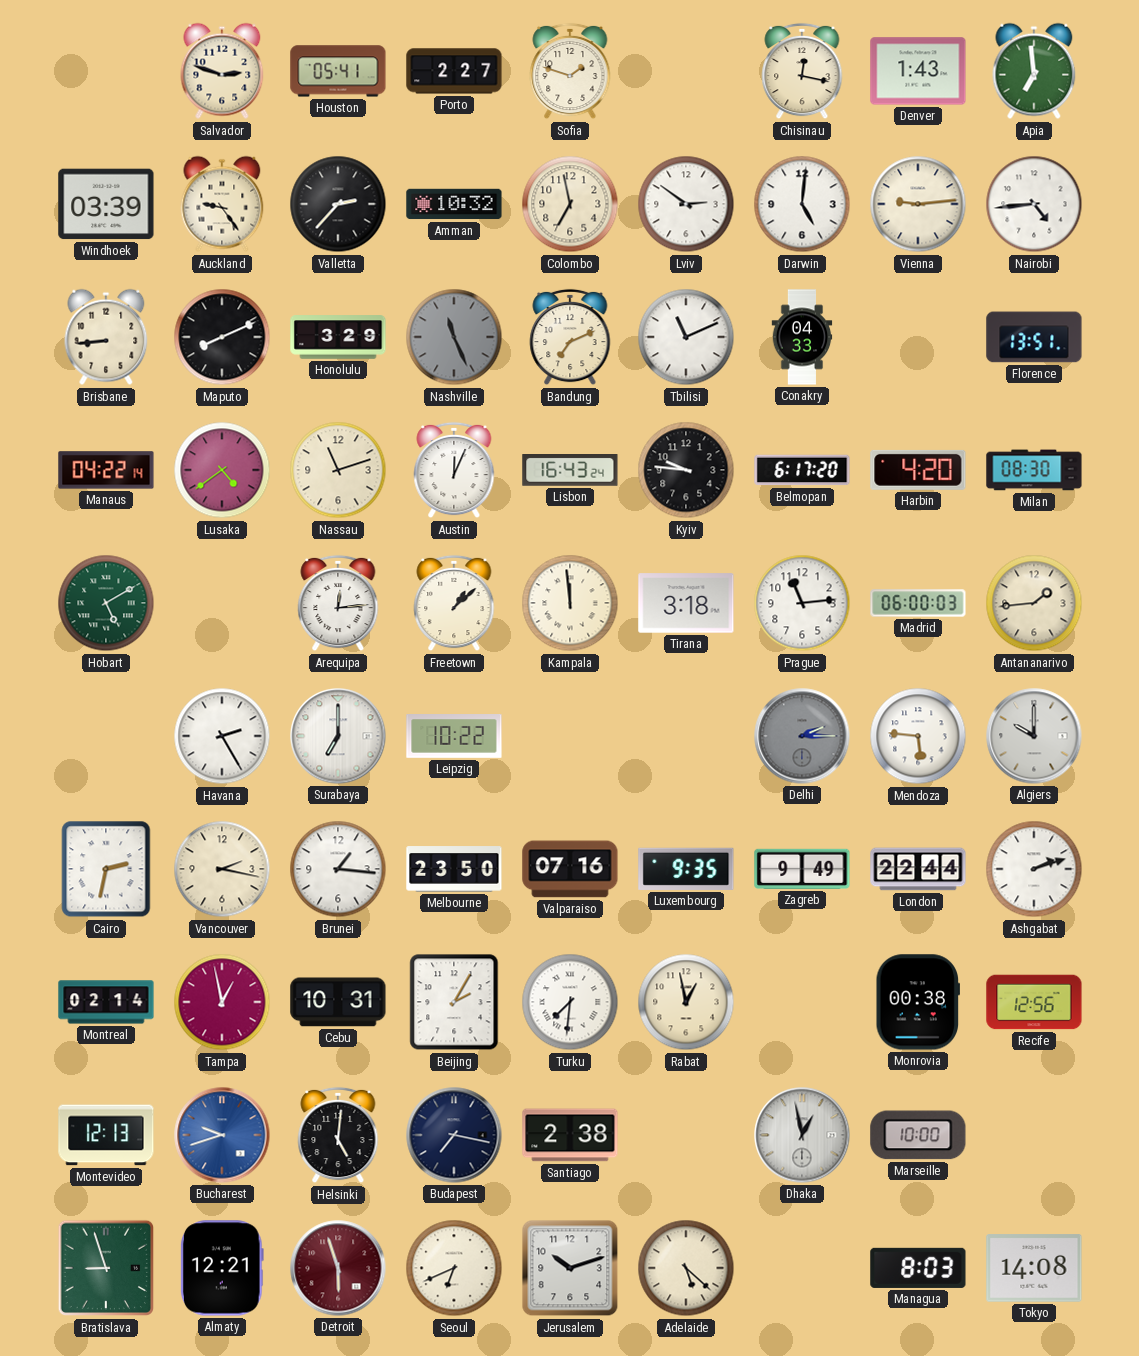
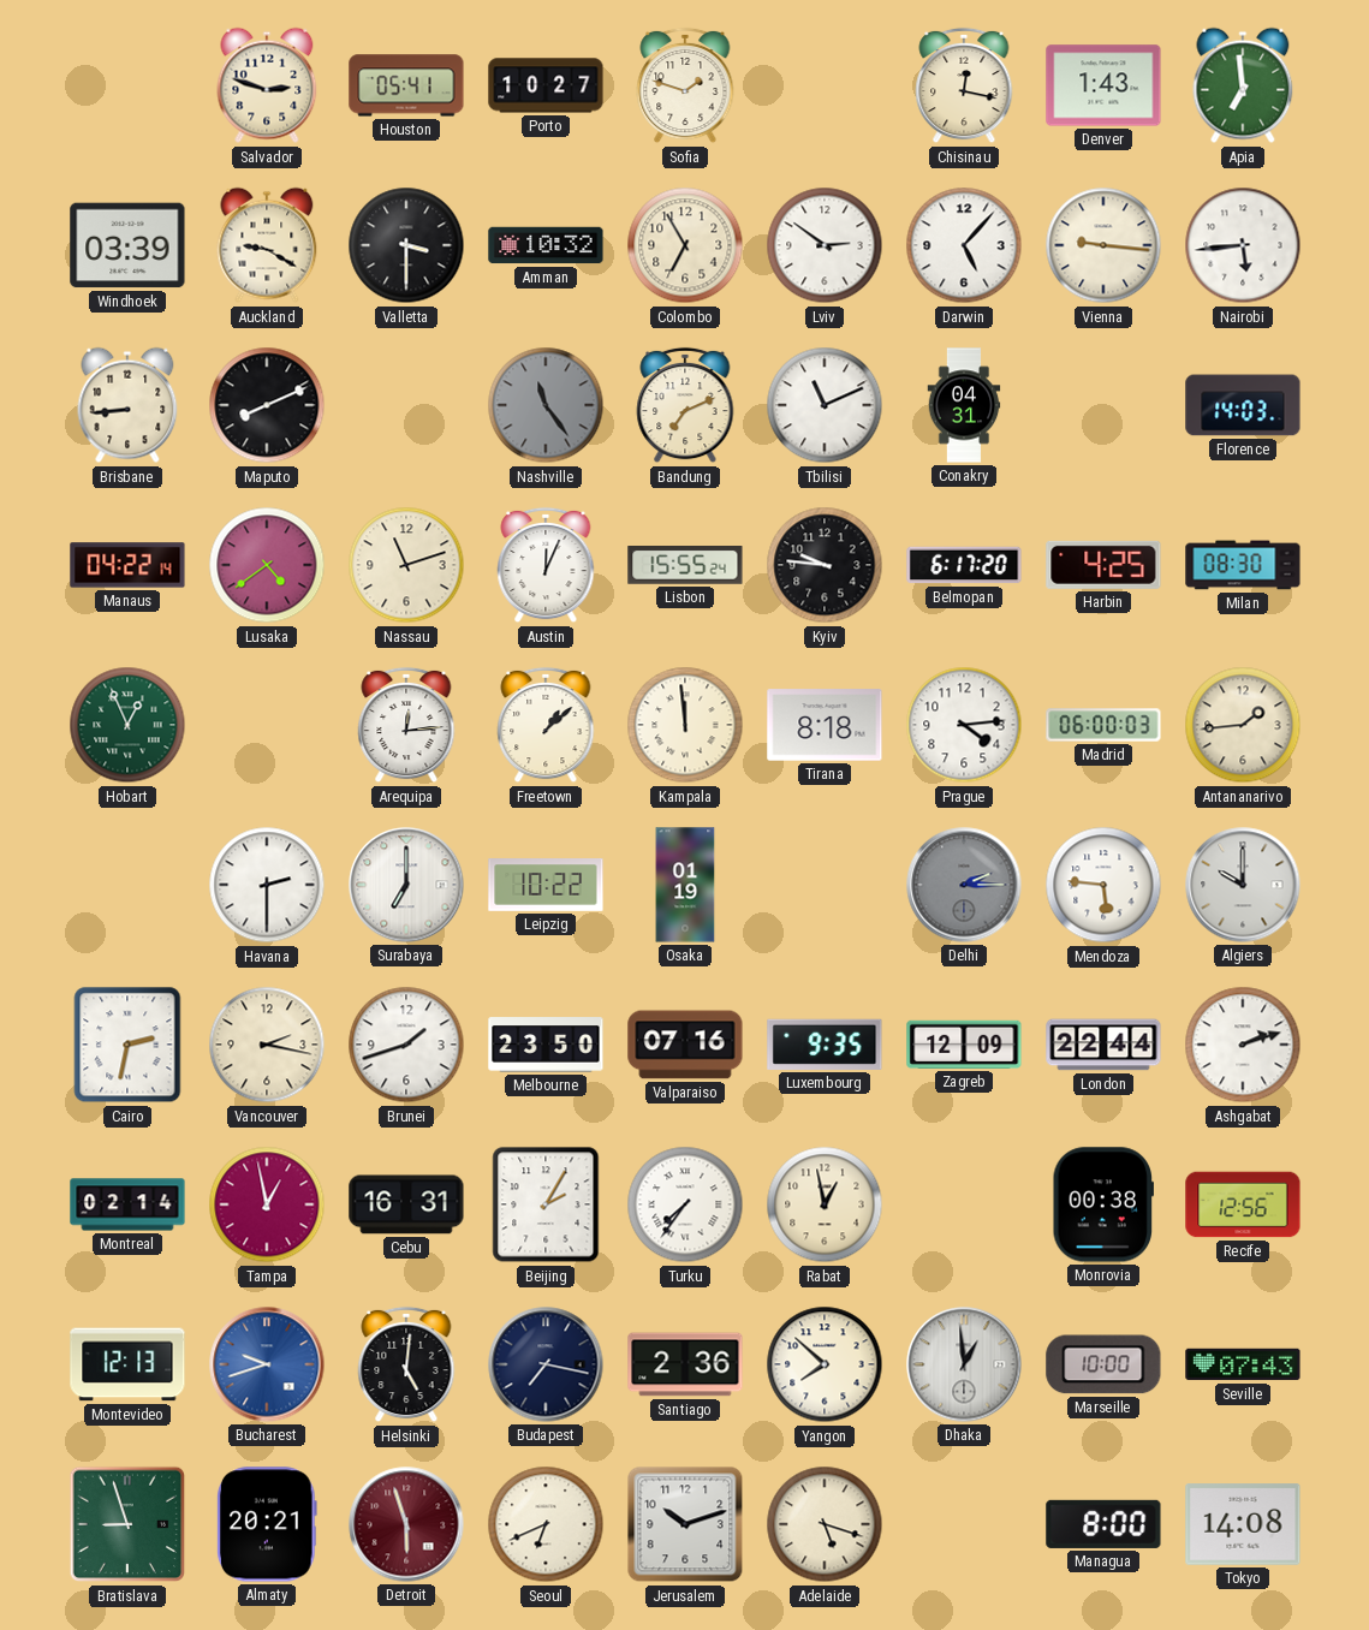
Porto: 2:27 -> 10:27
Auckland: 9:24 -> 9:20
Valletta: 2:37 -> 3:30
Colombo: 6:58 -> 6:55
Darwin: 5:01 -> 5:07
Vienna: 9:14 -> 9:16
Nairobi: 4:44 -> 5:44
Honolulu: 3:29 -> none
Nashville: 11:26 -> 11:24
Conakry: 04:33 -> 04:31
Florence: 13:51 -> 14:03
Lisbon: 16:43 -> 15:55
Harbin: 4:20 -> 4:25
Hobart: 5:10 -> 12:56
Tirana: 3:18 -> 8:18
Prague: 11:14 -> 4:14
Havana: 2:25 -> 2:30
Osaka: none -> 01:19
Brunei: 1:16 -> 1:42
Zagreb: 9:49 -> 12:09
Cebu: 10:31 -> 16:31
Turku: 7:31 -> 7:36
Santiago: 2:38 -> 2:36
Yangon: none -> 7:52
Dhaka: 12:58 -> 12:59
Seville: none -> 07:43
Almaty: 12:21 -> 20:21
Adelaide: 5:22 -> 5:18
Managua: 8:03 -> 8:00
